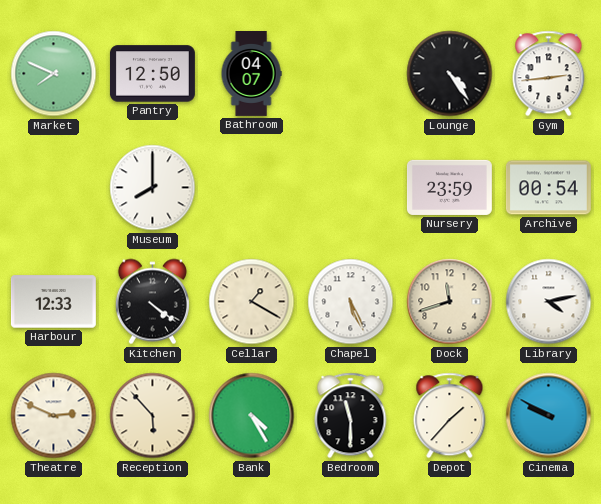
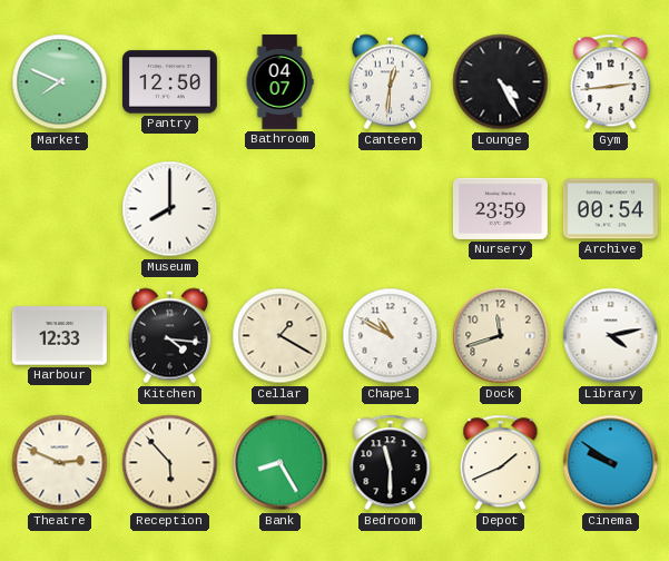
Canteen: none -> 12:31
Lounge: 4:24 -> 4:25
Kitchen: 4:21 -> 4:16
Chapel: 5:26 -> 10:50
Bank: 4:25 -> 8:25
Depot: 1:37 -> 1:41
Cinema: 9:50 -> 9:51
